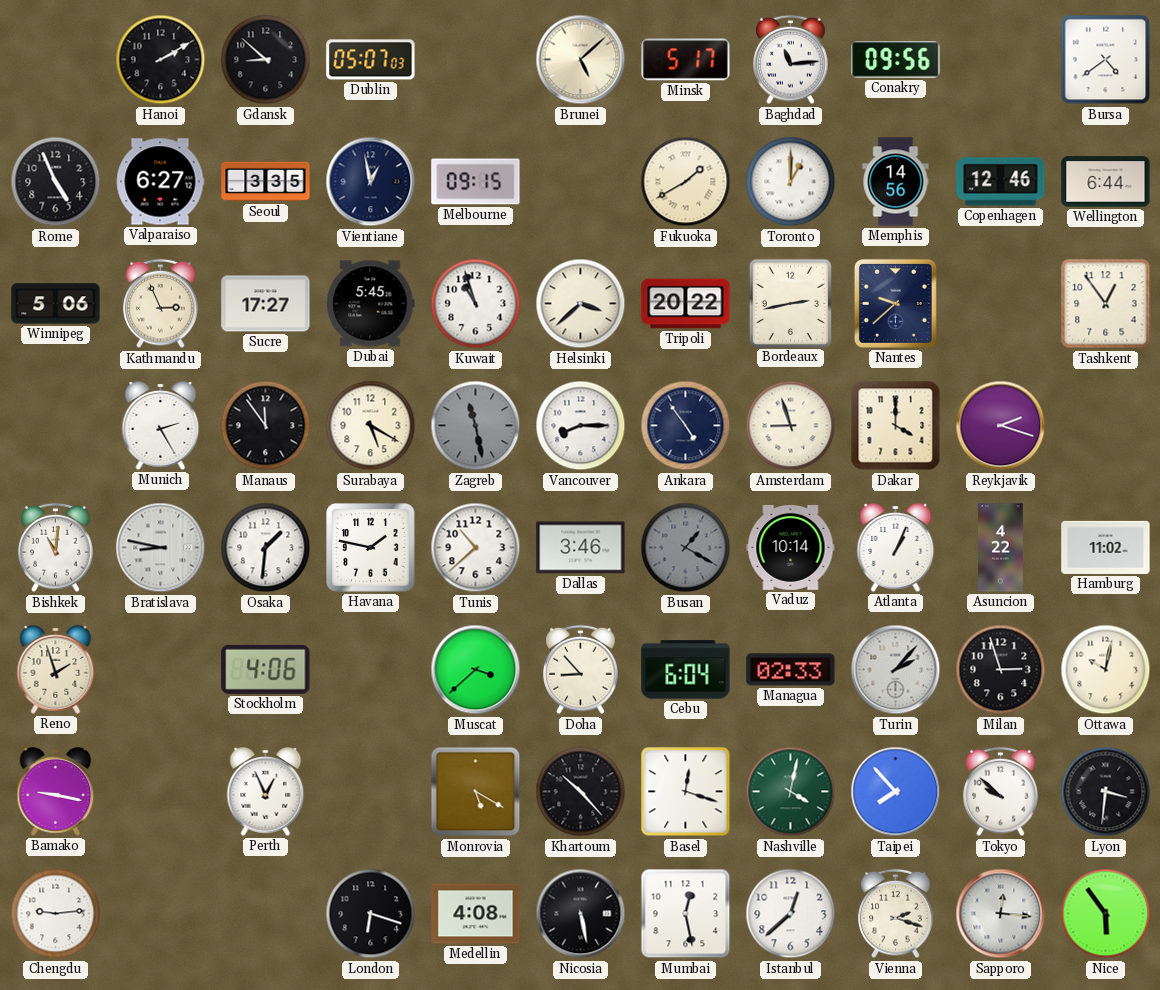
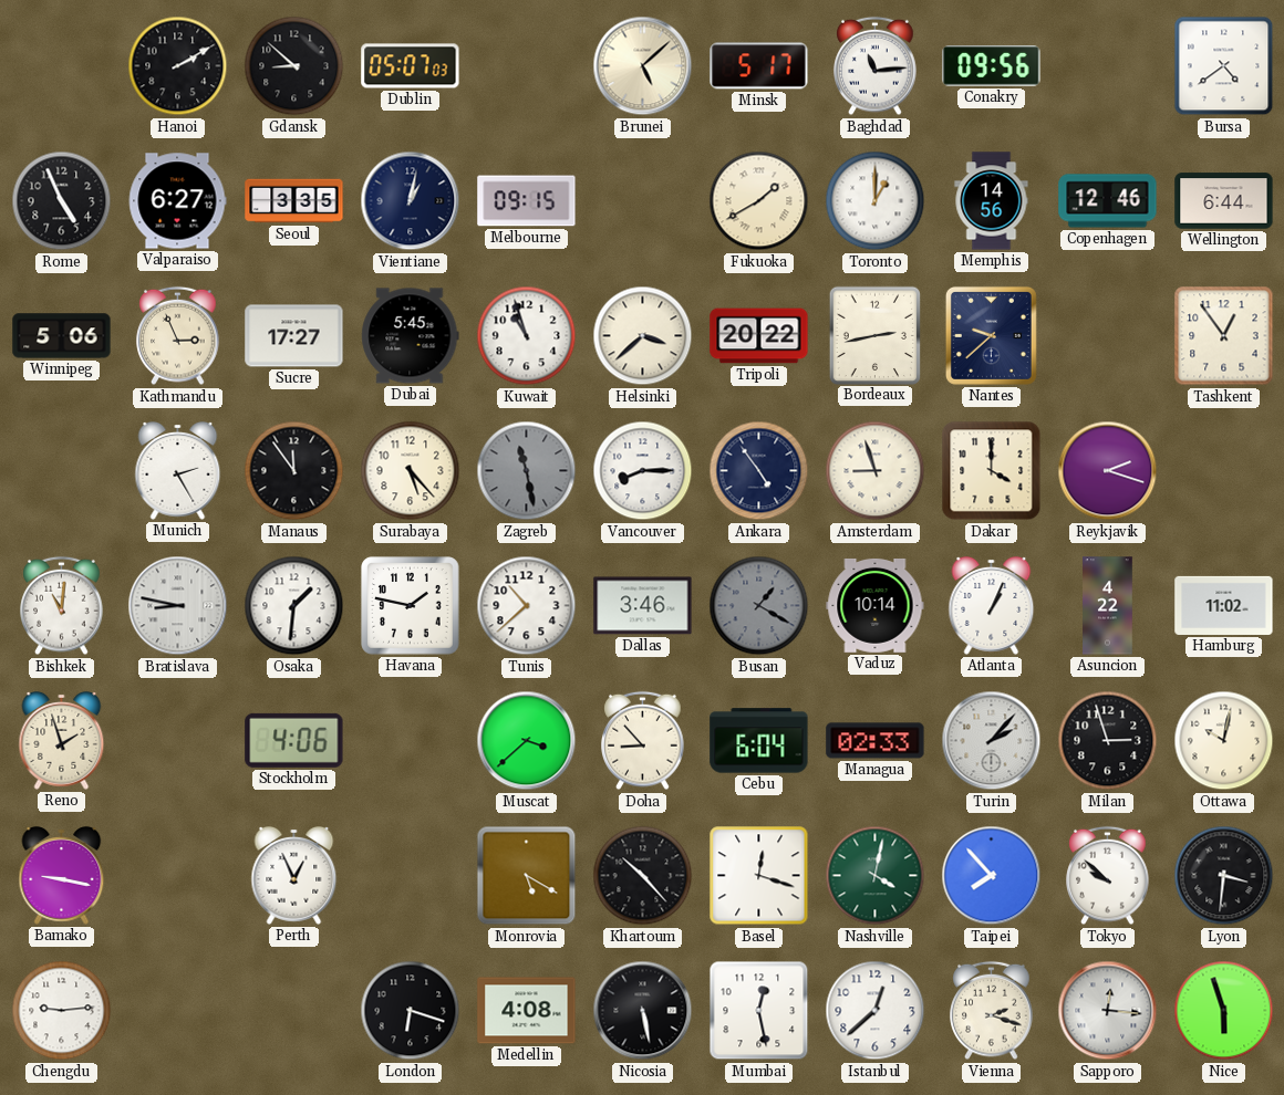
Vientiane: 12:58 -> 1:02
Surabaya: 5:20 -> 5:23
Nice: 5:54 -> 5:57
